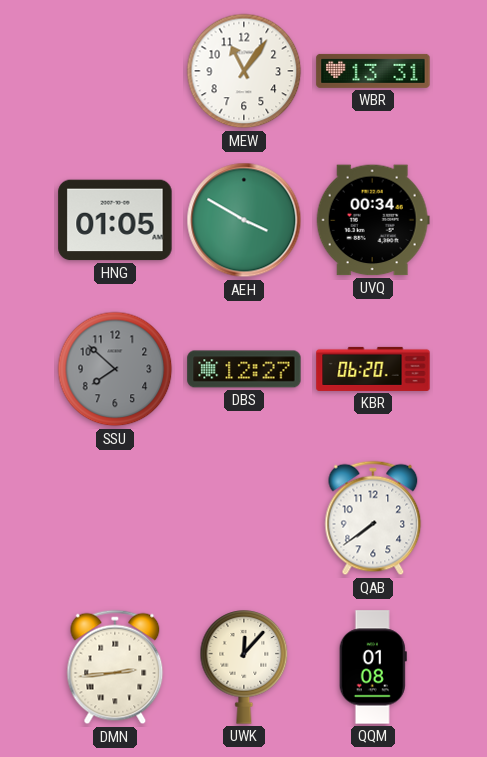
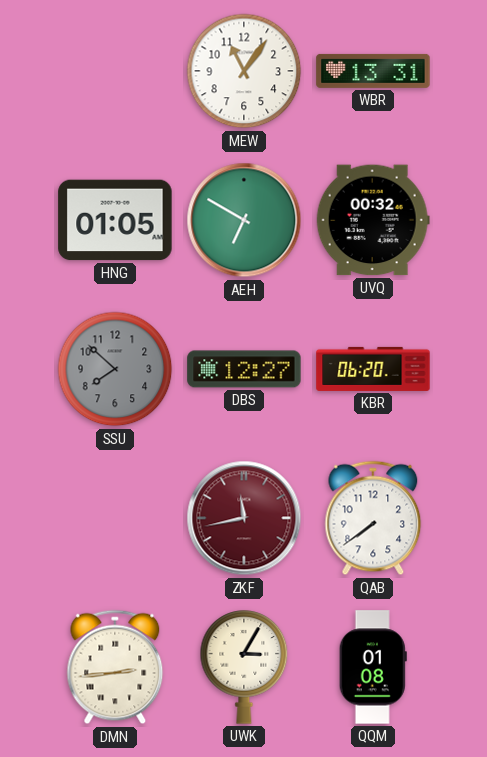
AEH: 3:50 -> 6:50
UVQ: 00:34 -> 00:32
ZKF: none -> 11:43
UWK: 12:07 -> 3:05
